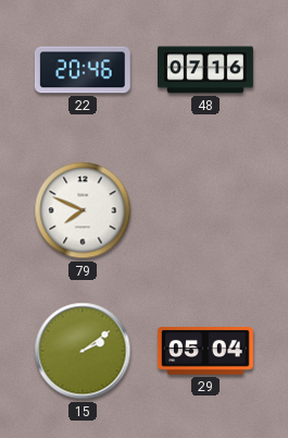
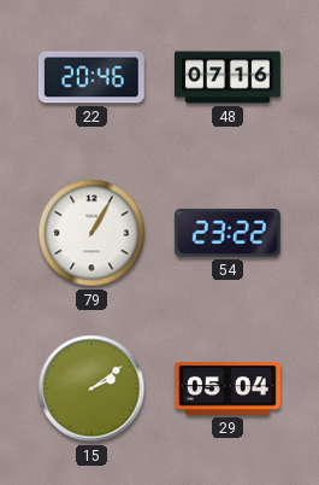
79: 7:49 -> 1:05
54: none -> 23:22
